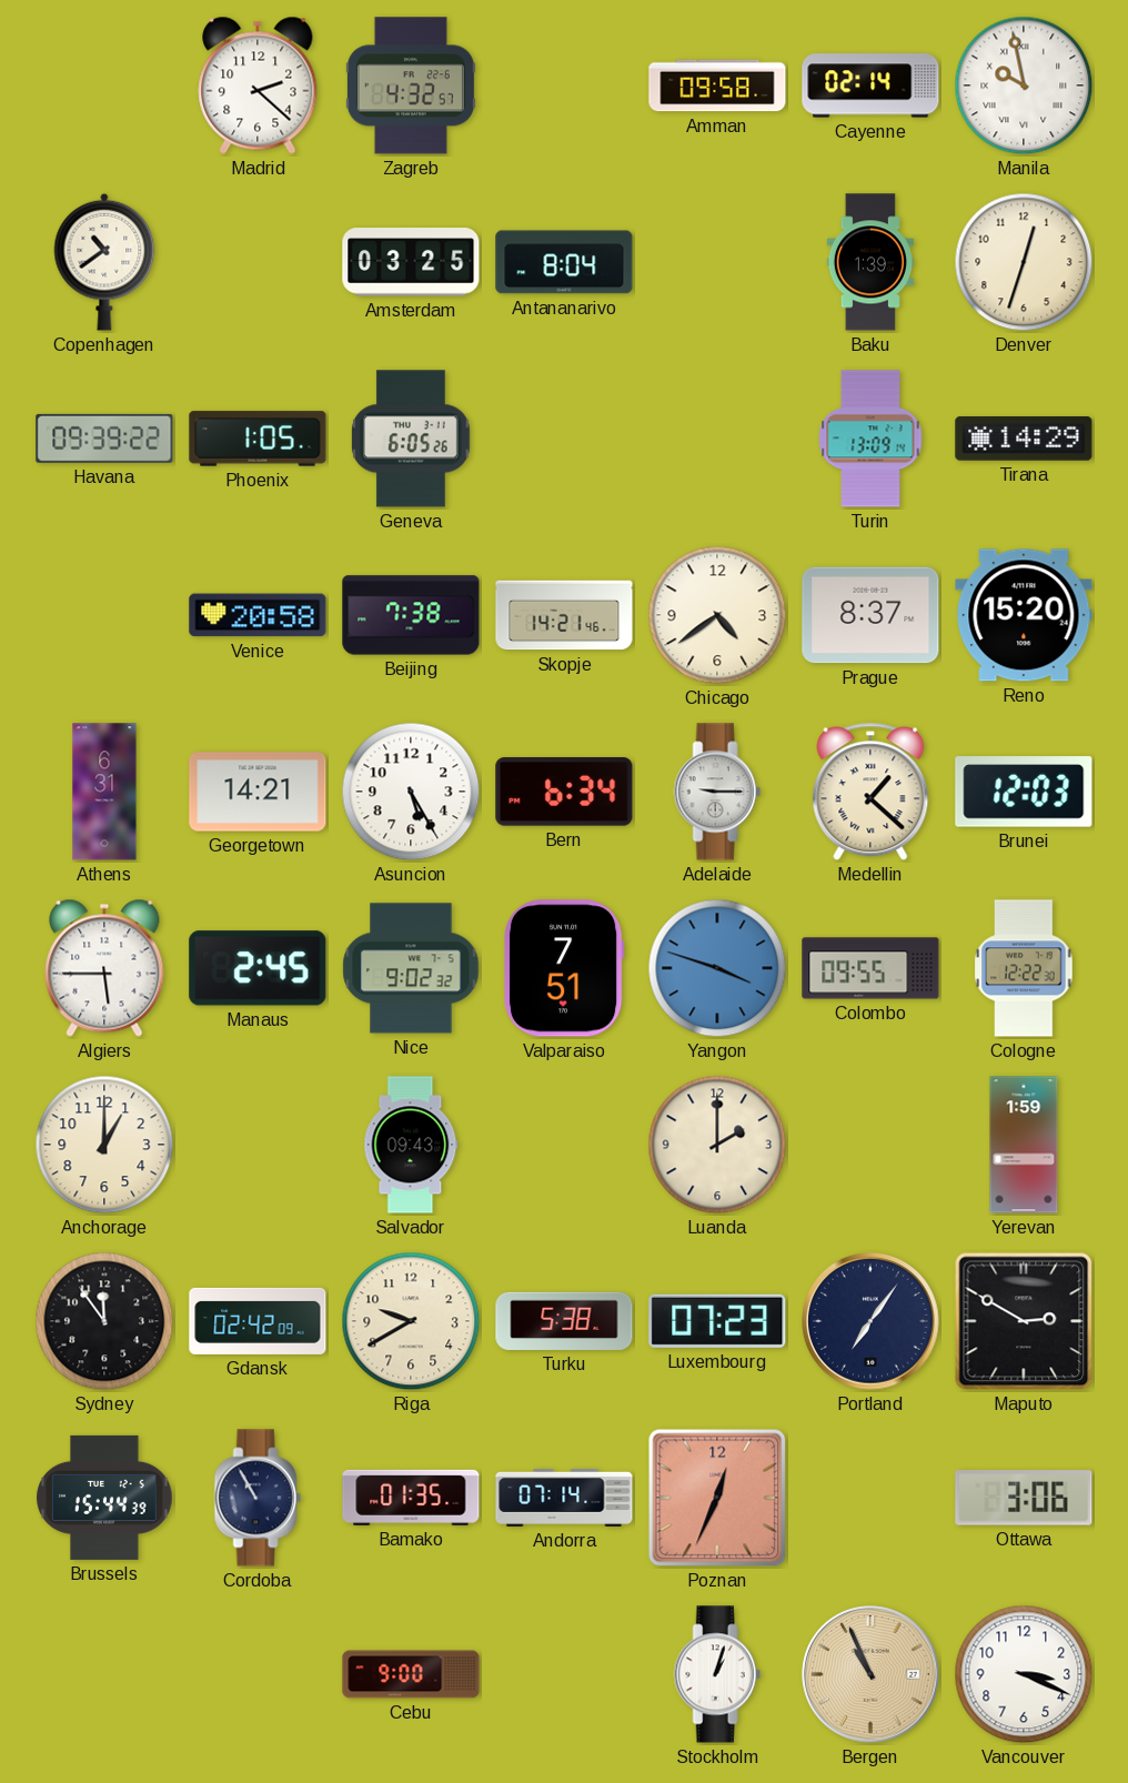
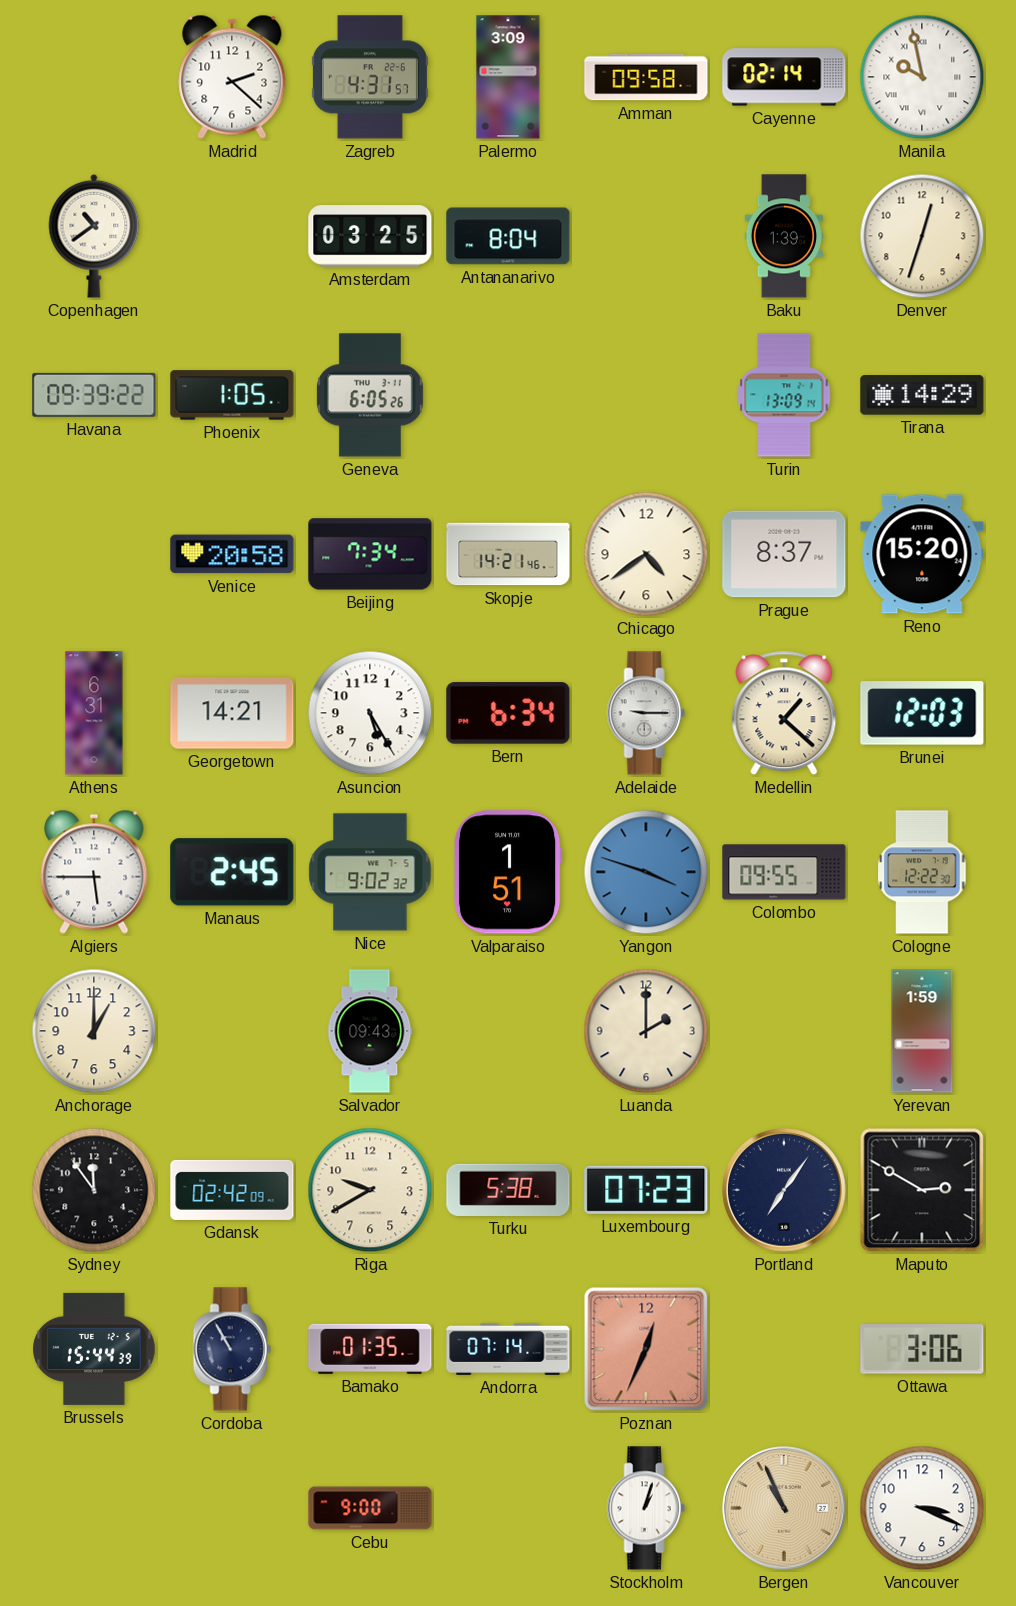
Zagreb: 4:32 -> 4:31
Palermo: none -> 3:09
Beijing: 7:38 -> 7:34
Valparaiso: 7:51 -> 1:51
